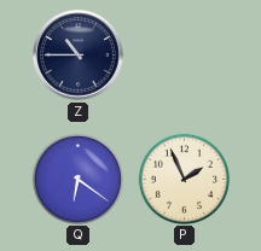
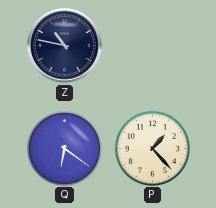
Z: 10:45 -> 10:47
P: 1:56 -> 1:23
